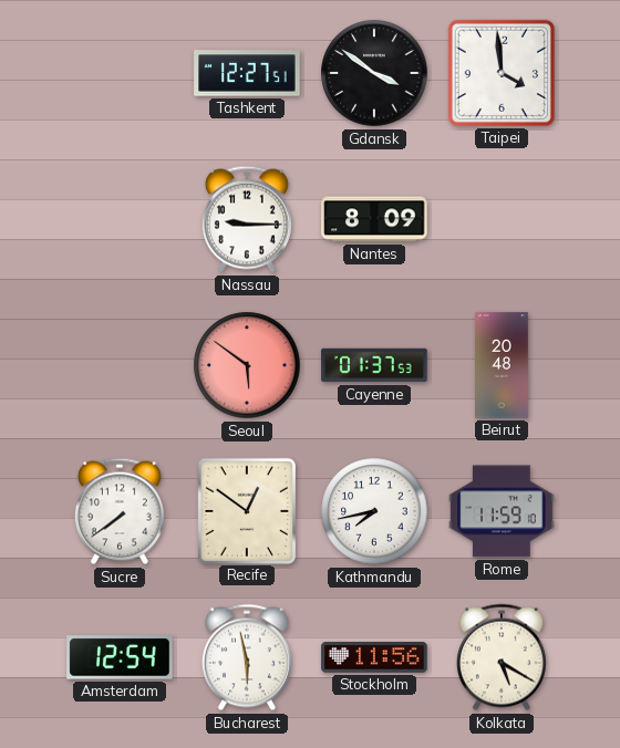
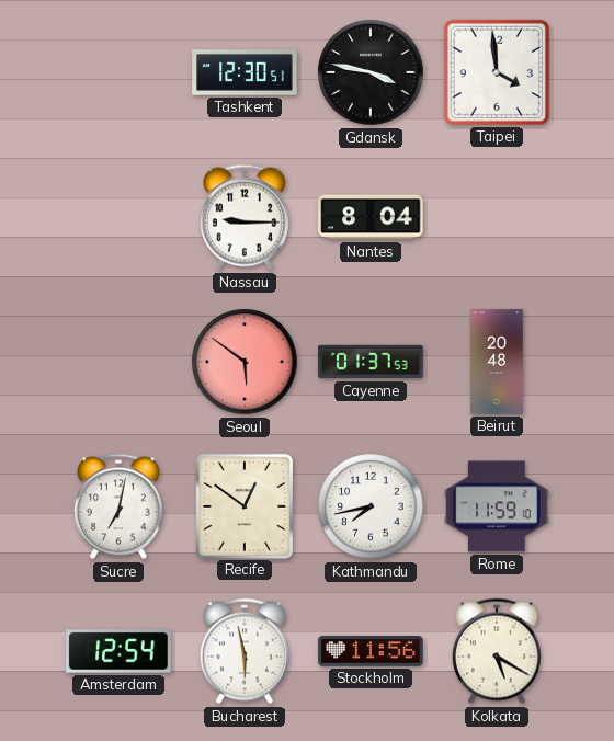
Tashkent: 12:27 -> 12:30
Gdansk: 3:51 -> 3:47
Nantes: 8:09 -> 8:04
Sucre: 7:39 -> 7:02
